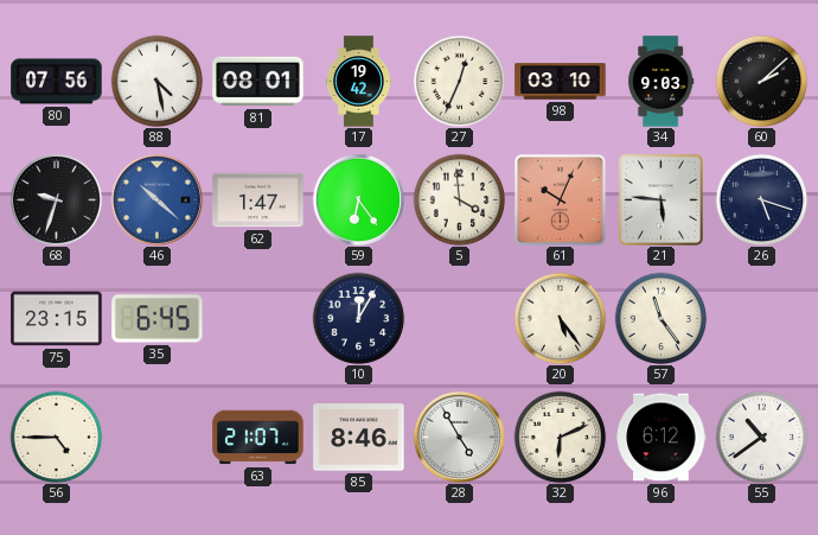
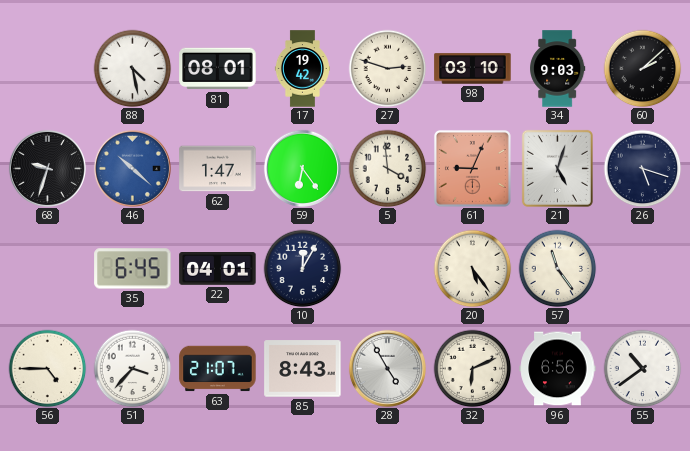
80: 07:56 -> none
27: 12:34 -> 2:48
61: 10:04 -> 9:04
21: 5:46 -> 5:03
75: 23:15 -> none
22: none -> 04:01
51: none -> 3:37
85: 8:46 -> 8:43
96: 6:12 -> 6:56
